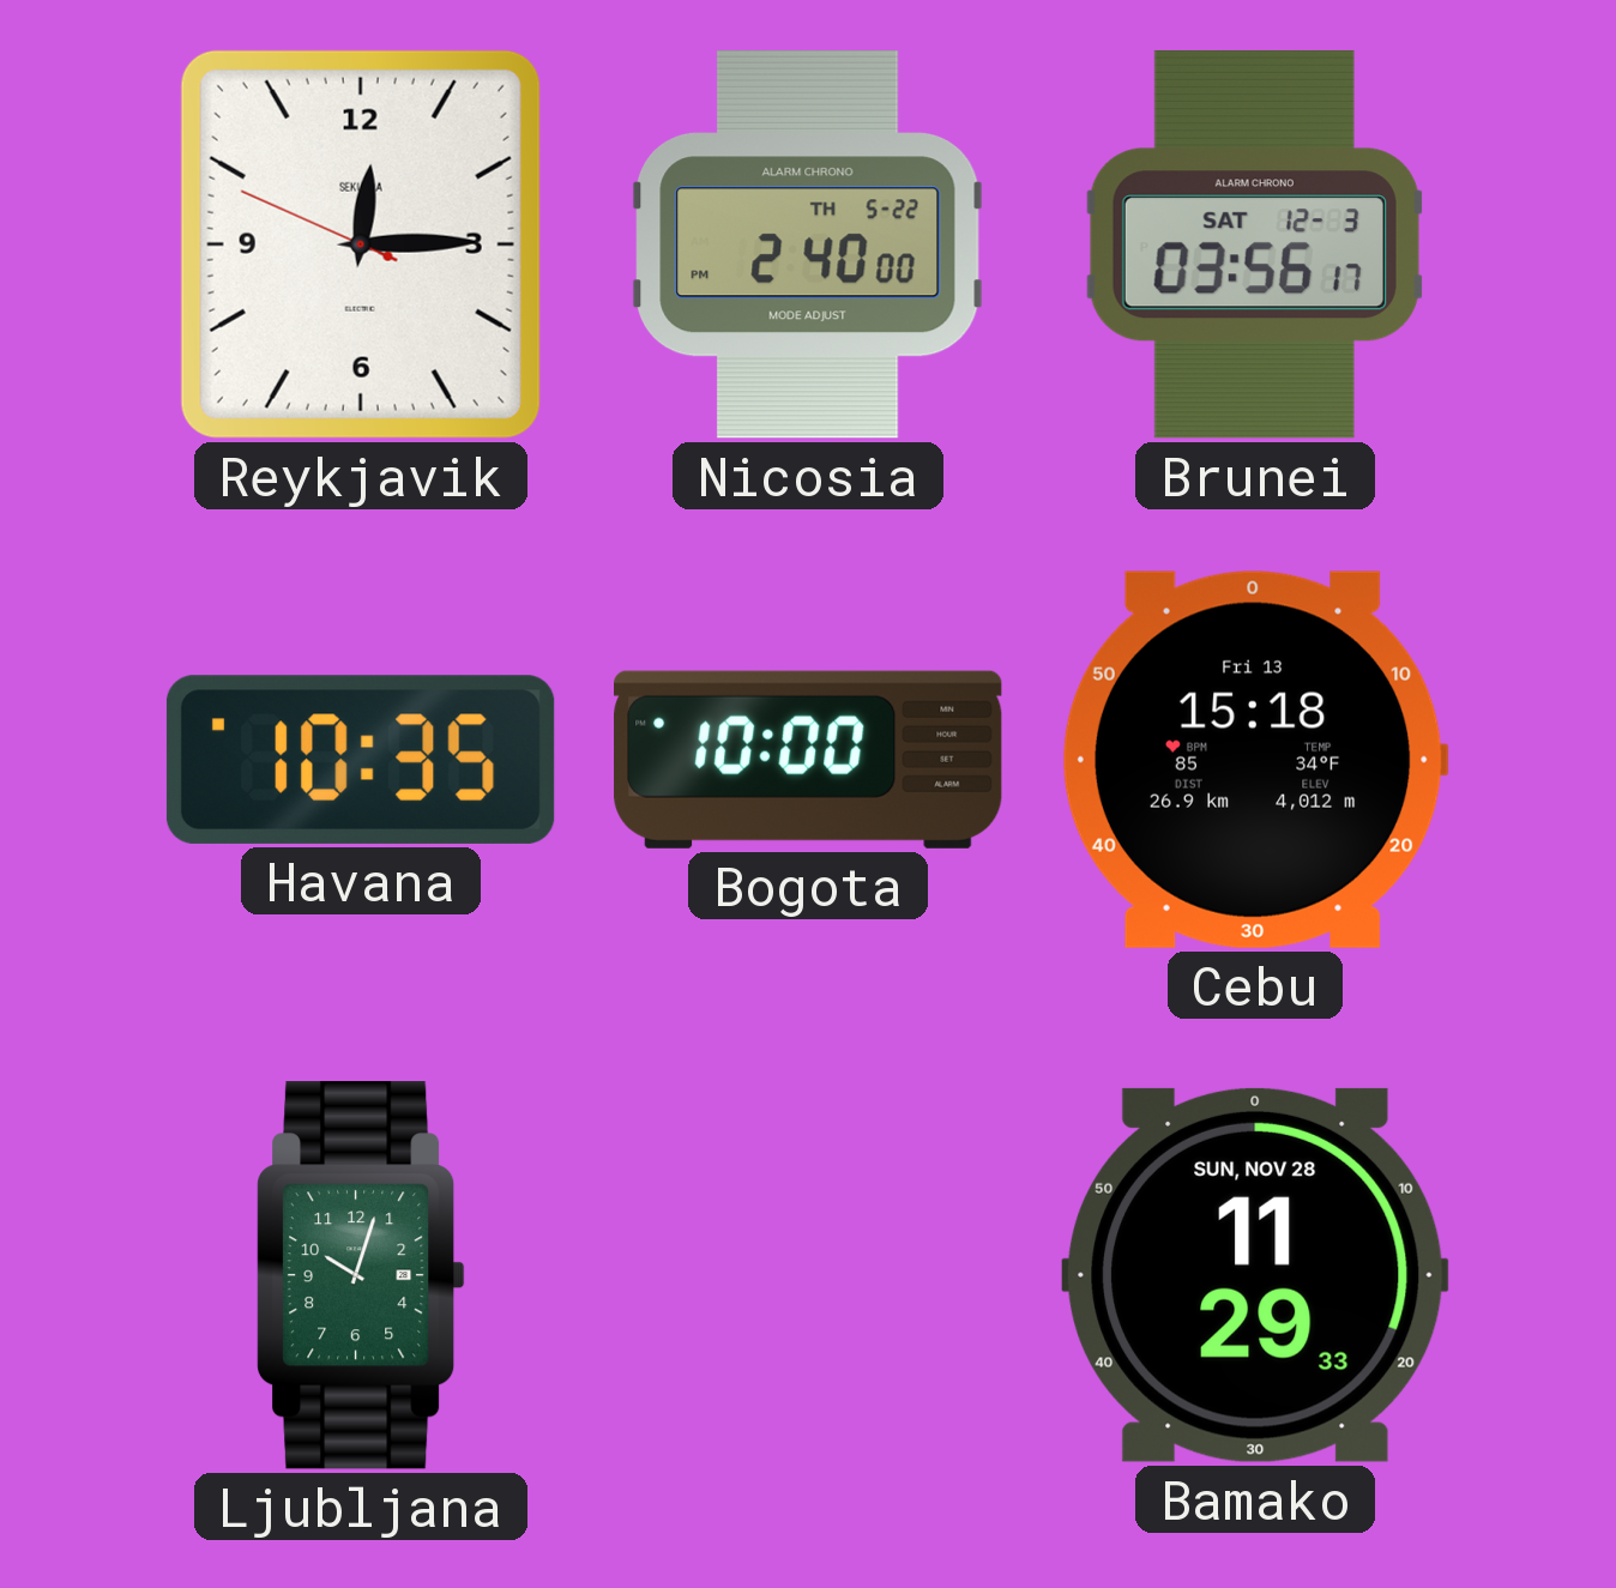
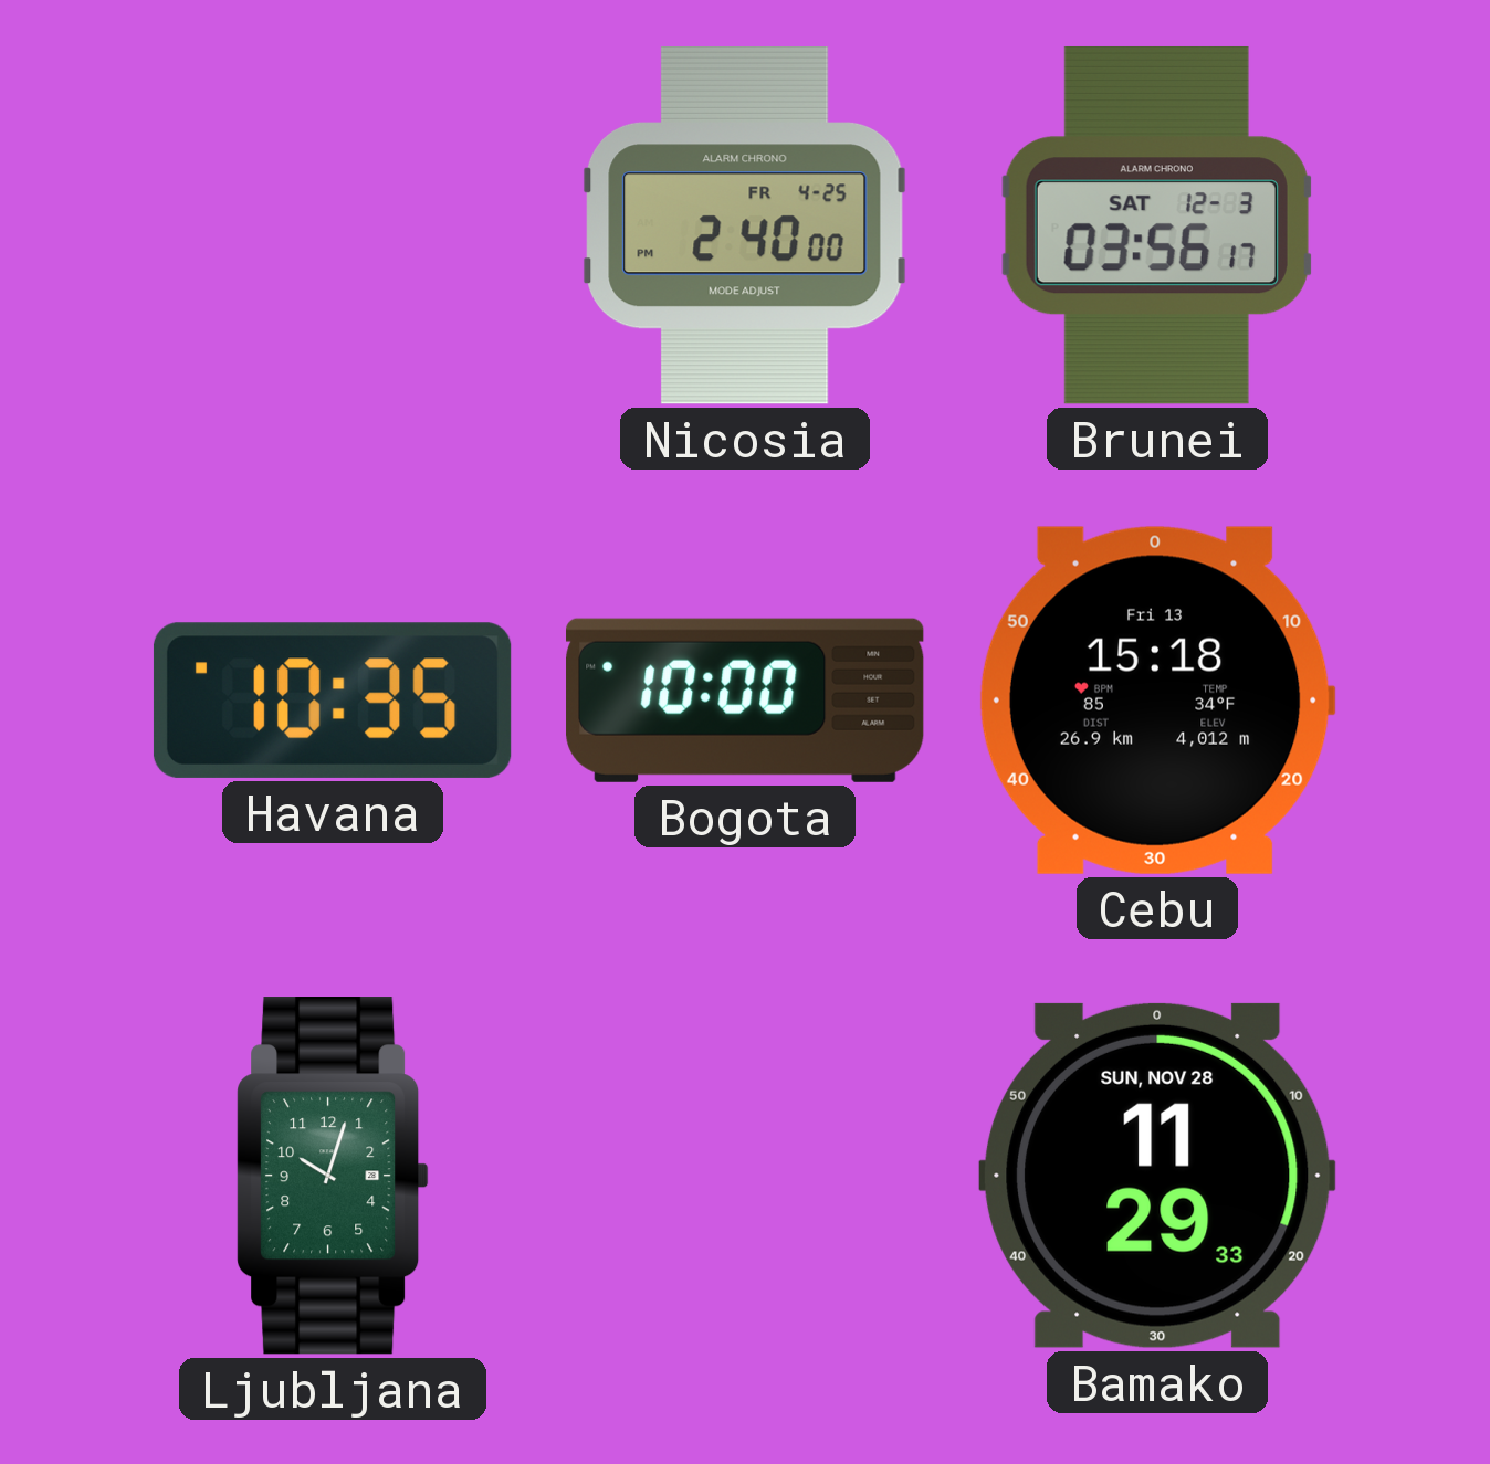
Reykjavik: 12:14 -> none
Nicosia date: TH 5-22 -> FR 4-25
